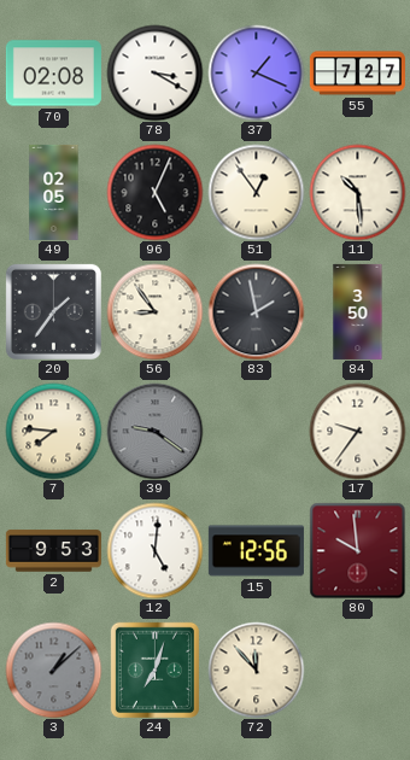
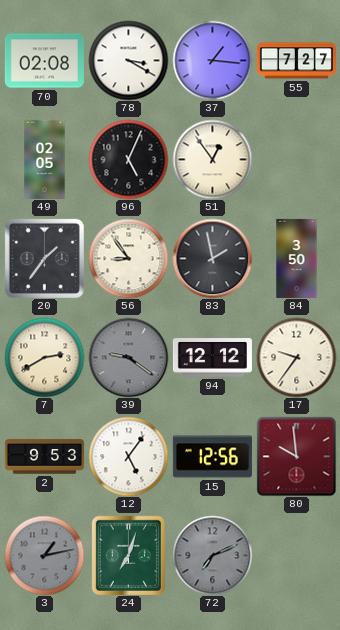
37: 1:19 -> 1:16
11: 10:29 -> none
7: 7:46 -> 2:40
94: none -> 12:12
12: 5:01 -> 5:06
3: 1:08 -> 1:13
72: 11:53 -> 7:11
72 dial: cream -> grey
